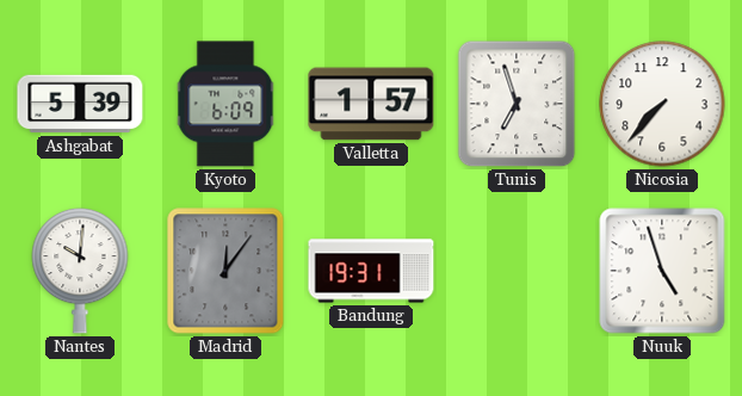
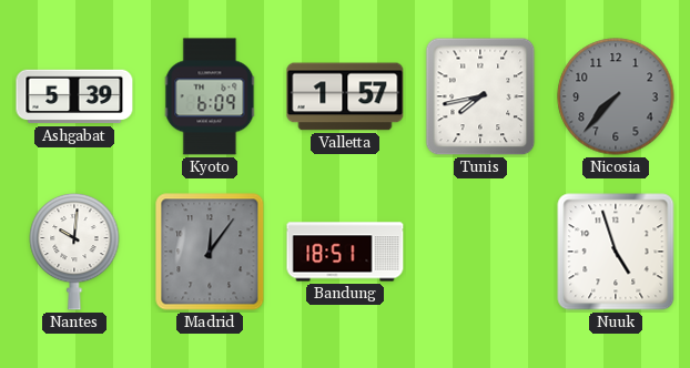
Tunis: 6:57 -> 7:43
Nicosia dial: white -> grey
Bandung: 19:31 -> 18:51
